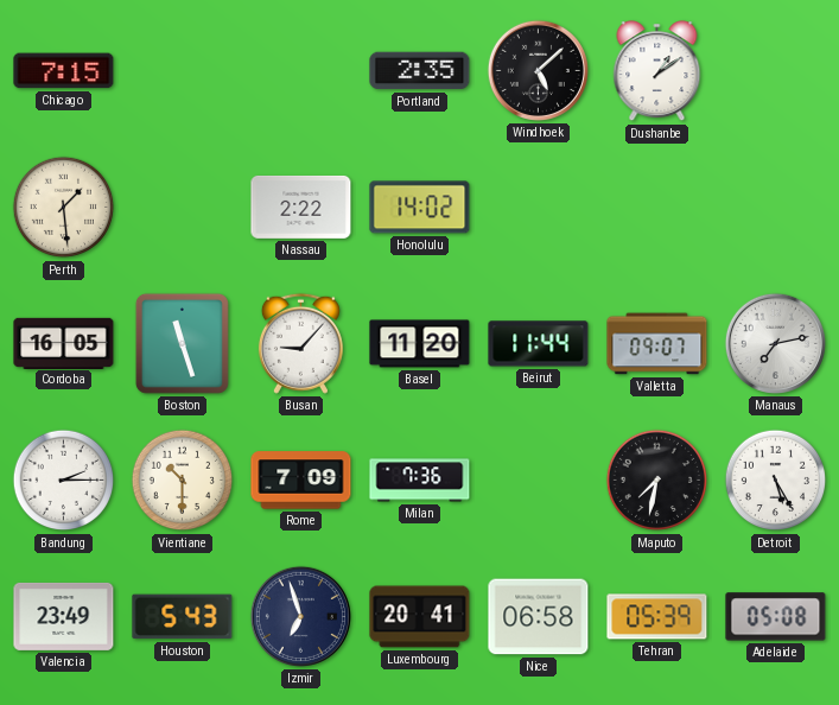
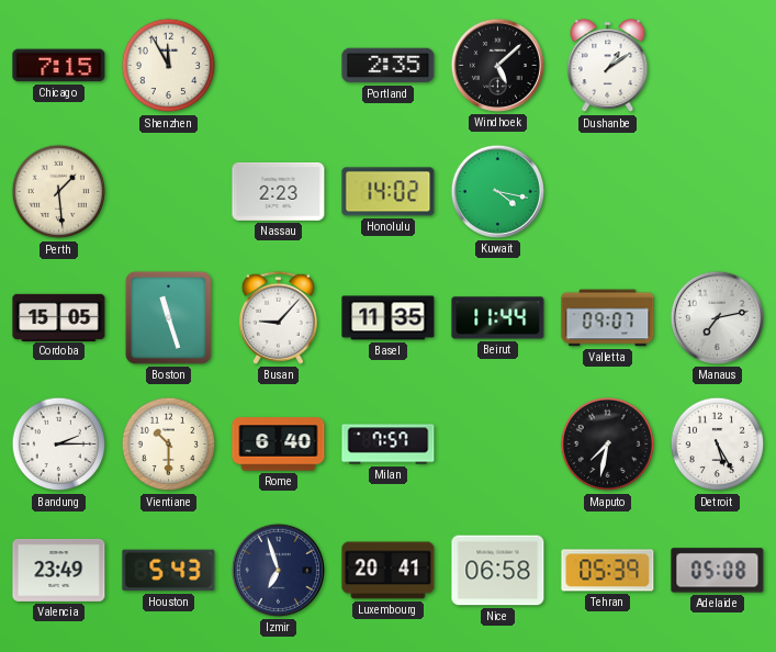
Shenzhen: none -> 11:55
Nassau: 2:22 -> 2:23
Kuwait: none -> 4:17
Cordoba: 16:05 -> 15:05
Basel: 11:20 -> 11:35
Rome: 7:09 -> 6:40
Milan: 7:36 -> 7:57
